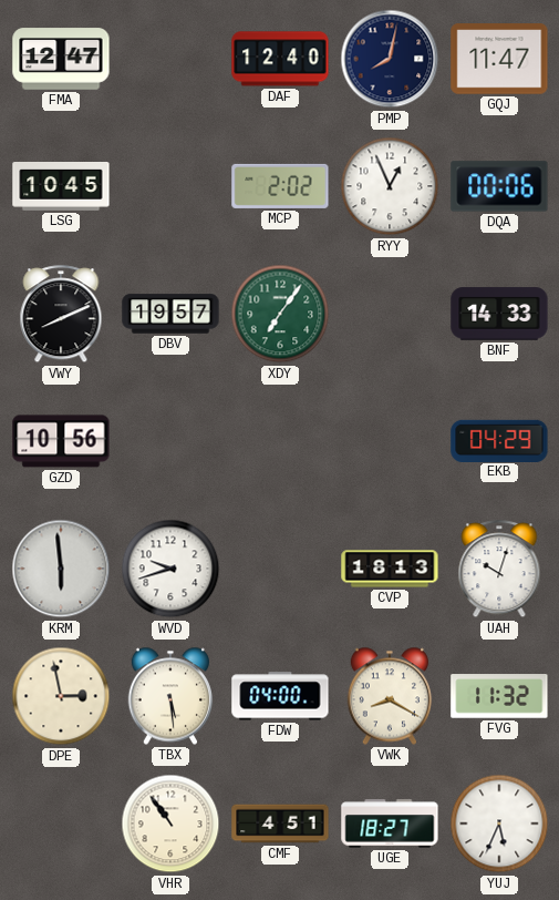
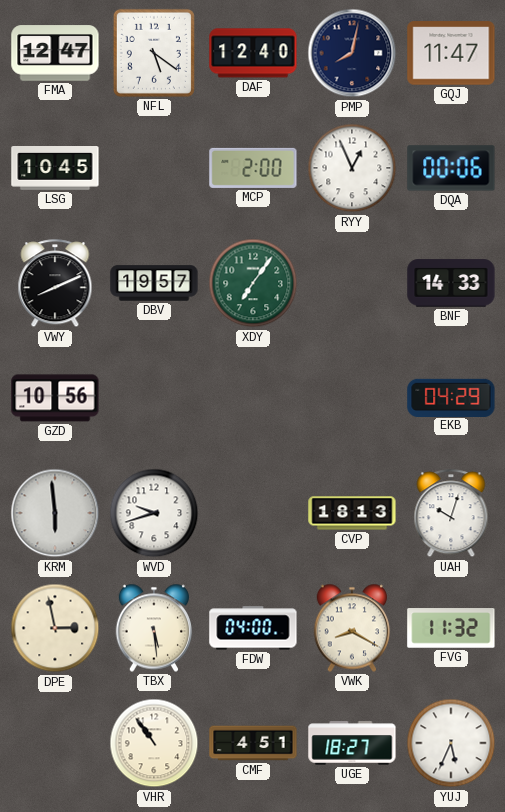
NFL: none -> 5:21
MCP: 2:02 -> 2:00
